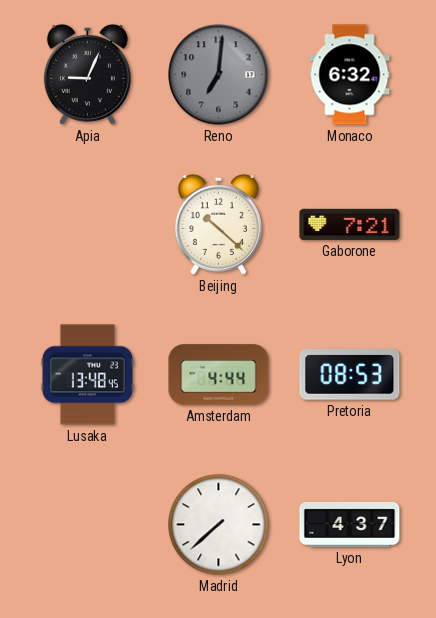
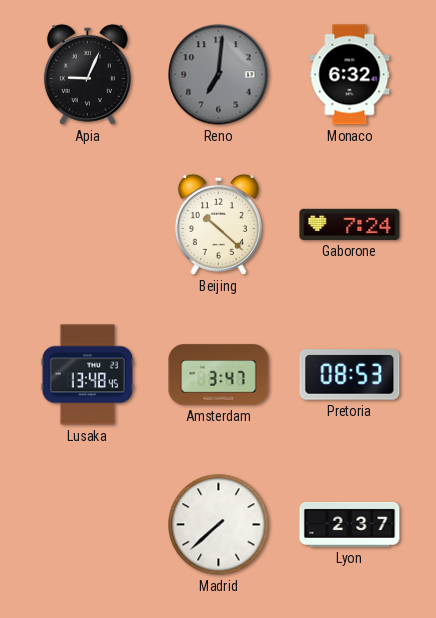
Gaborone: 7:21 -> 7:24
Amsterdam: 4:44 -> 3:47
Lyon: 4:37 -> 2:37
